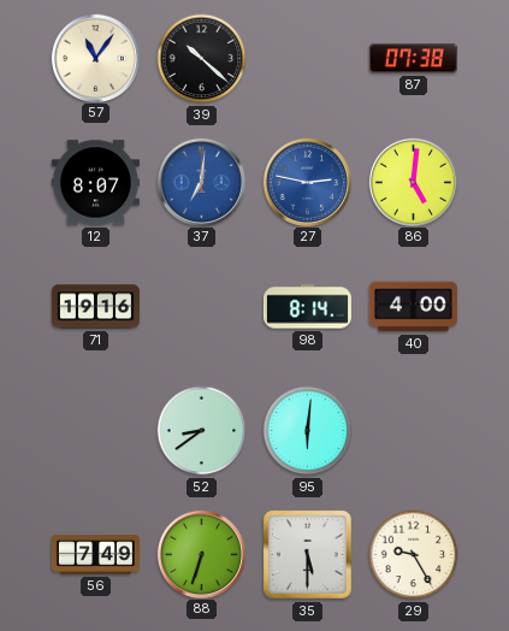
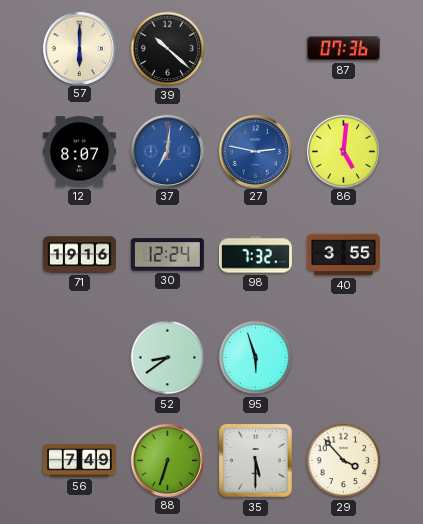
57: 11:06 -> 6:00
87: 07:38 -> 07:36
30: none -> 12:24
98: 8:14 -> 7:32
40: 4:00 -> 3:55
95: 6:01 -> 5:57
29: 9:25 -> 3:53
